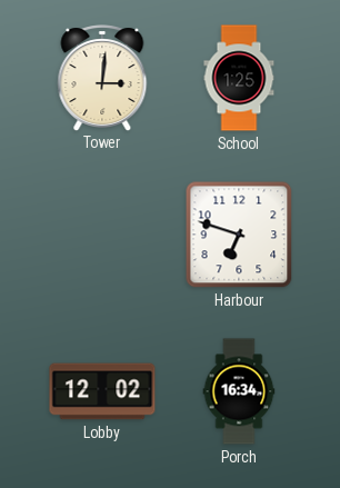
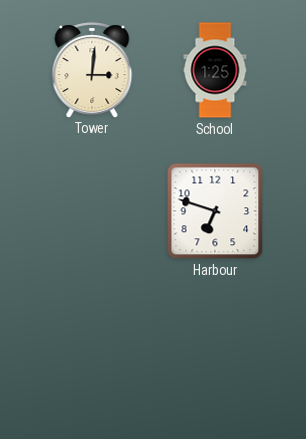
Lobby: 12:02 -> none
Porch: 16:34 -> none
